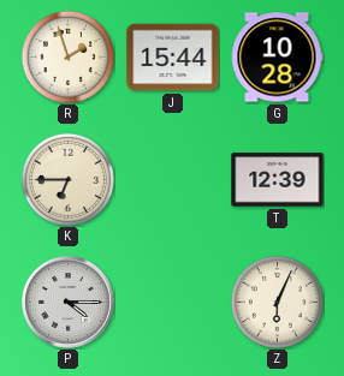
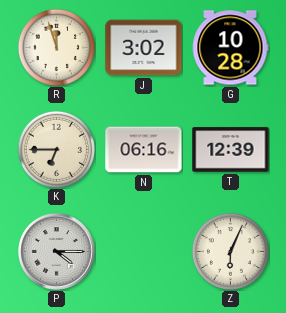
R: 1:57 -> 11:57
J: 15:44 -> 3:02
N: none -> 06:16
